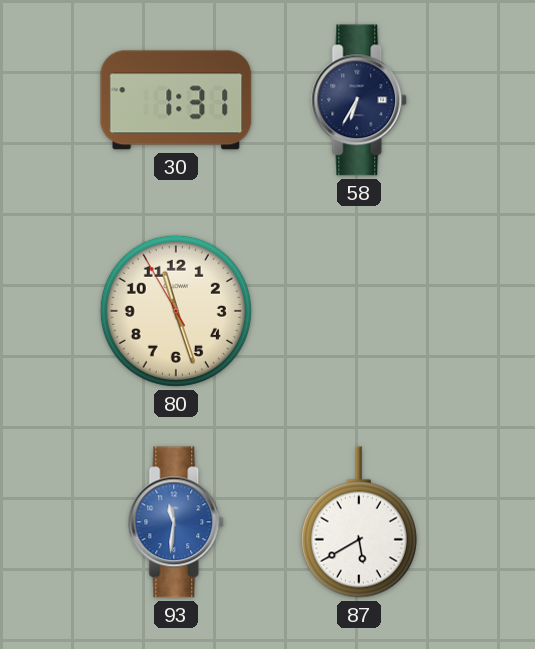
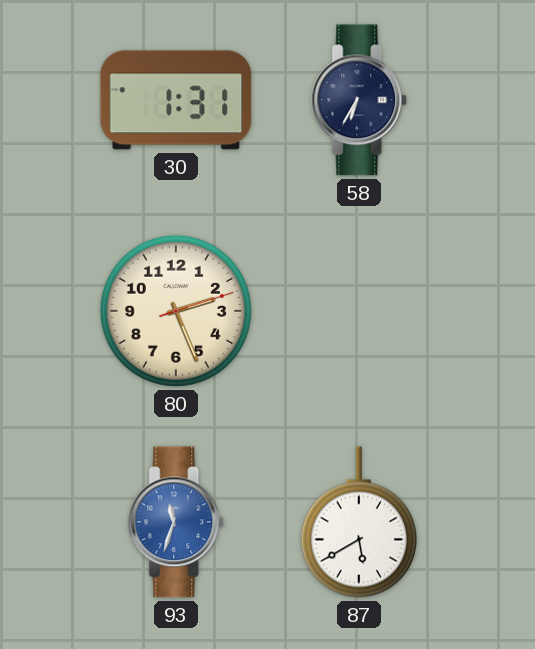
80: 11:26 -> 2:26
93: 11:31 -> 11:33
